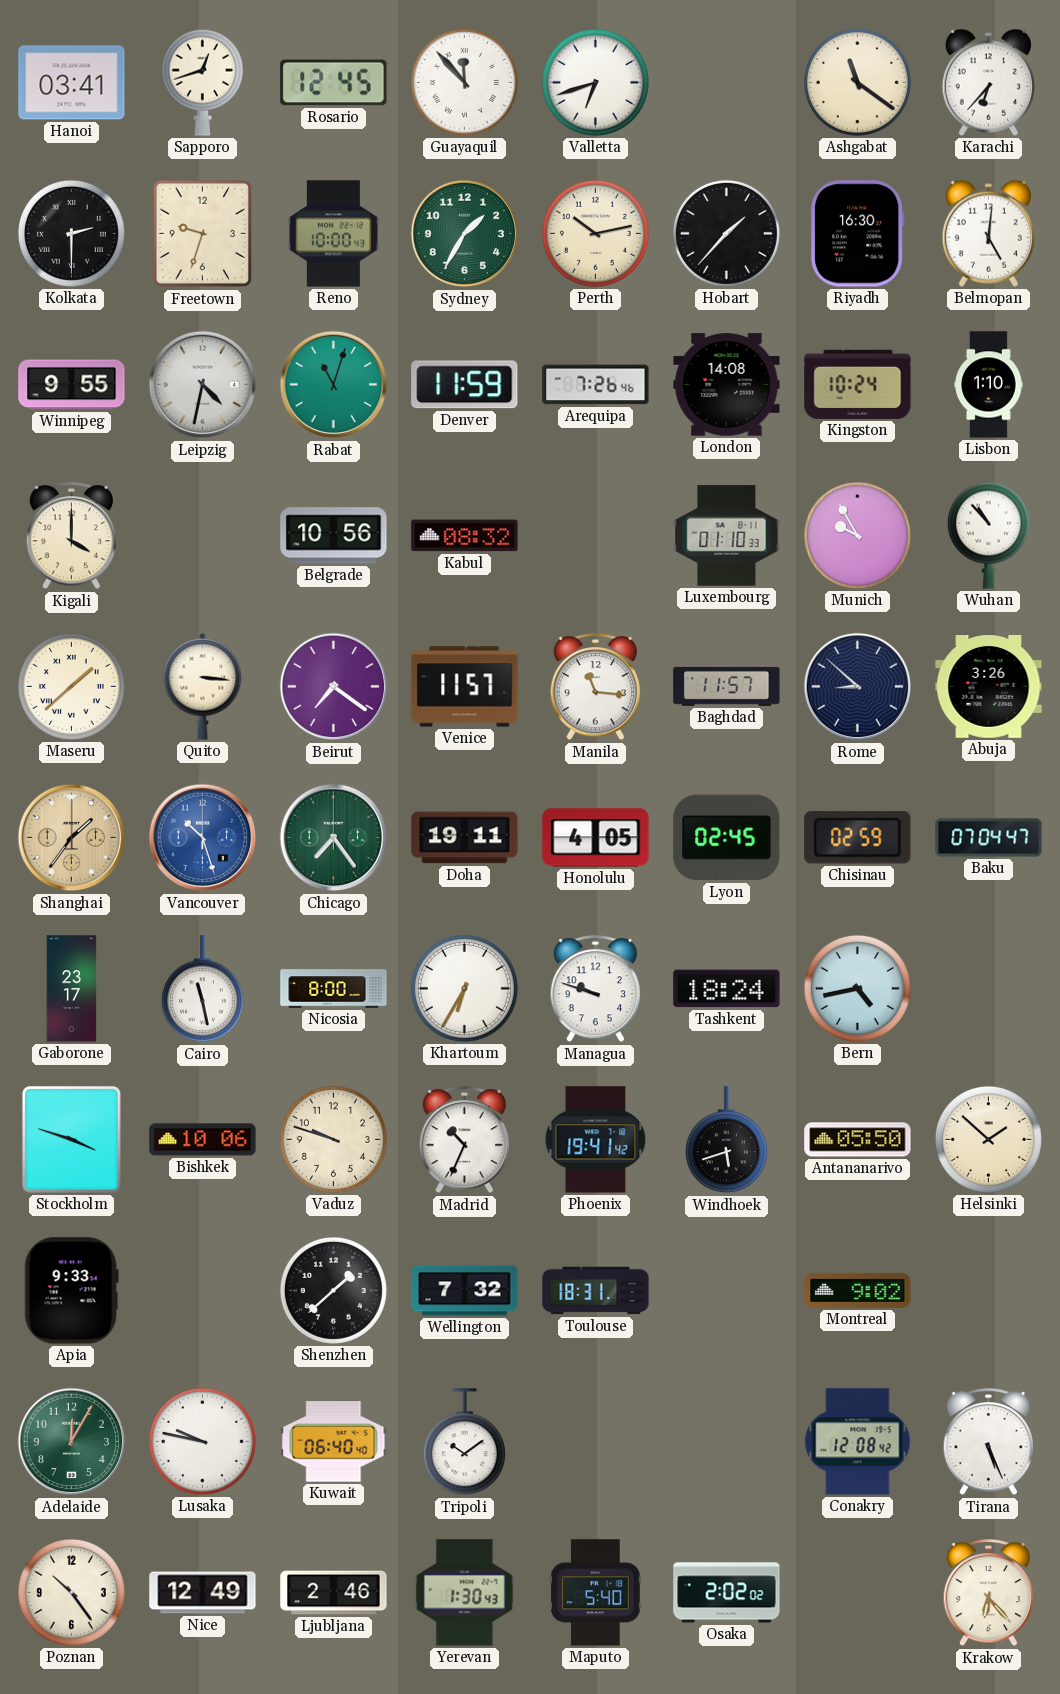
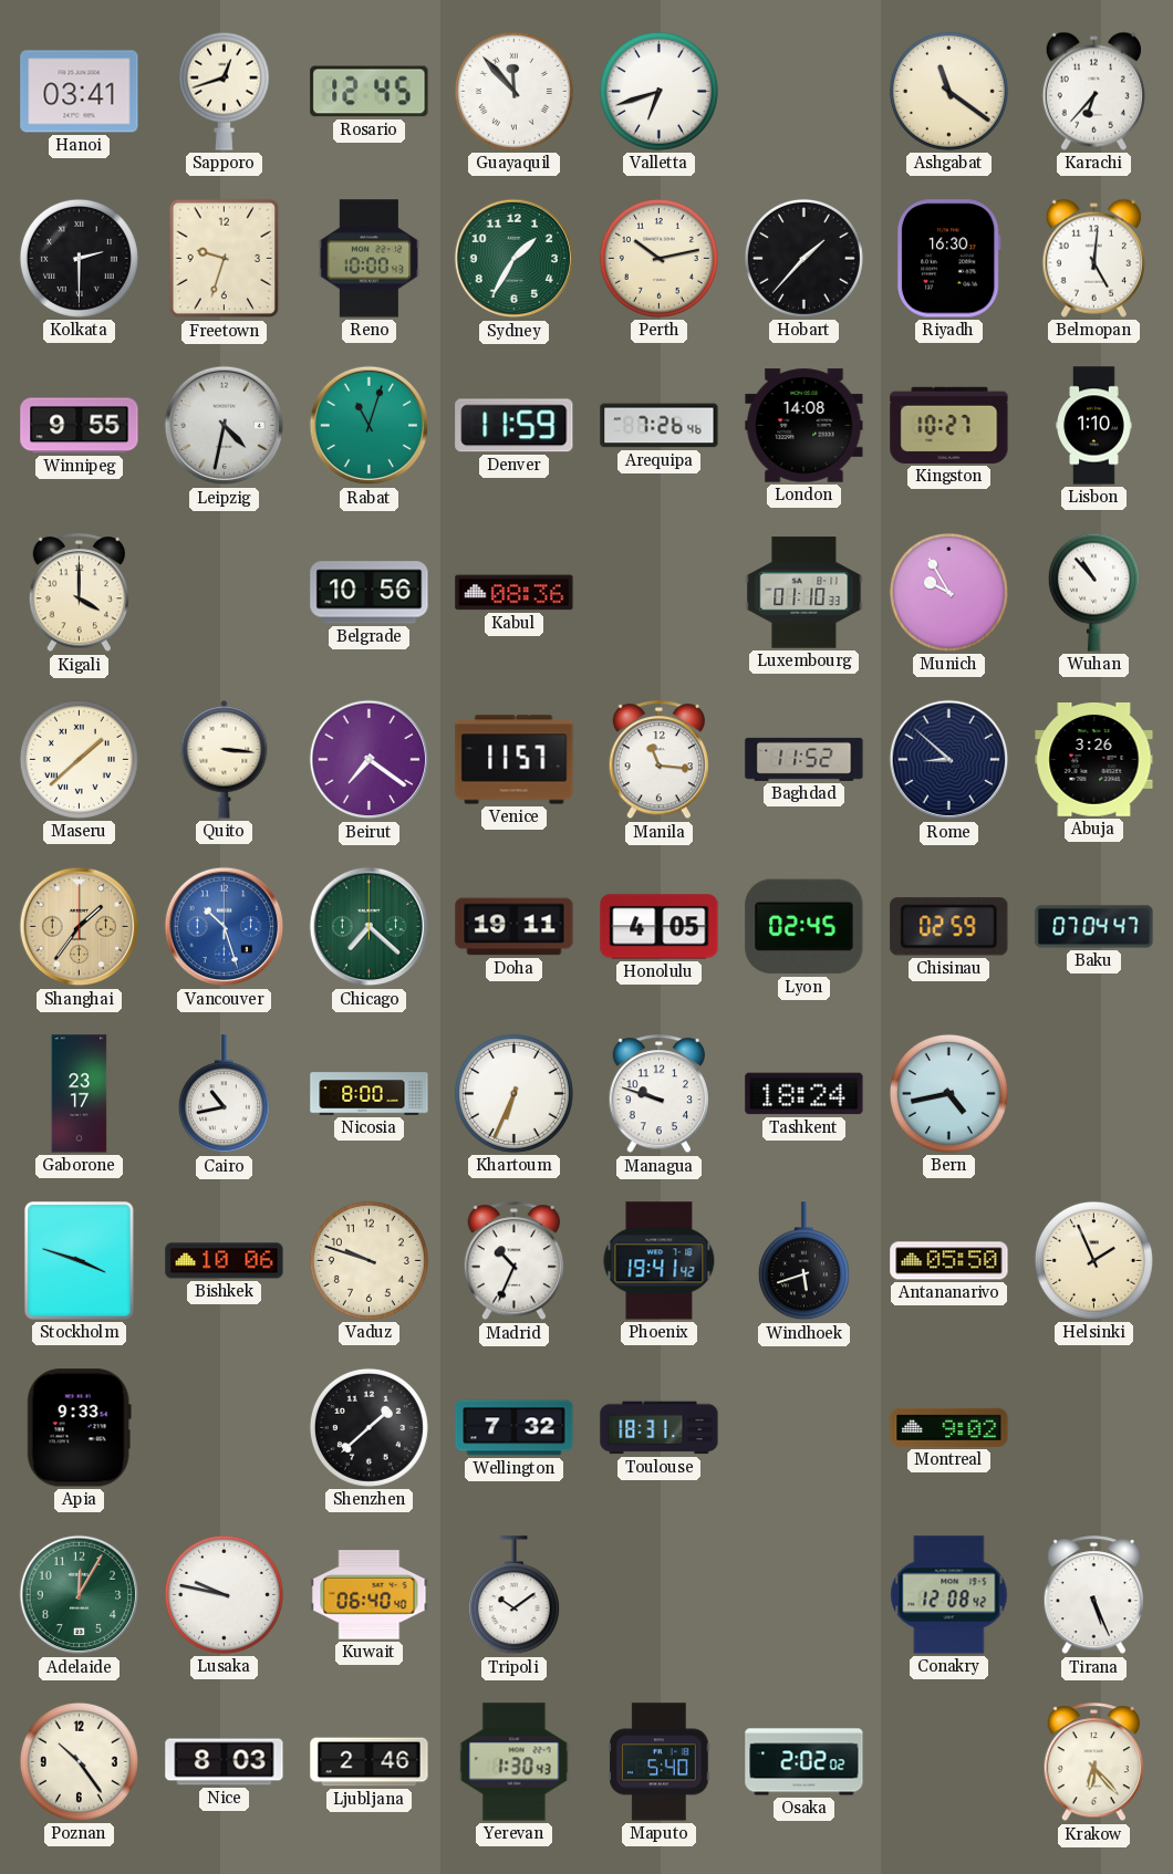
Kingston: 10:24 -> 10:27
Kabul: 08:32 -> 08:36
Baghdad: 11:57 -> 11:52
Chicago: 7:24 -> 7:22
Cairo: 11:28 -> 10:43
Khartoum: 6:35 -> 6:34
Helsinki: 1:52 -> 1:56
Nice: 12:49 -> 8:03
